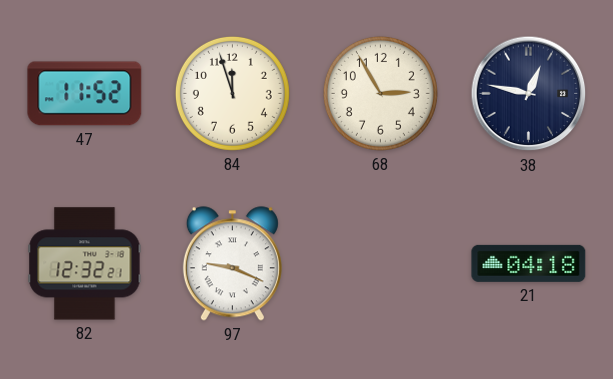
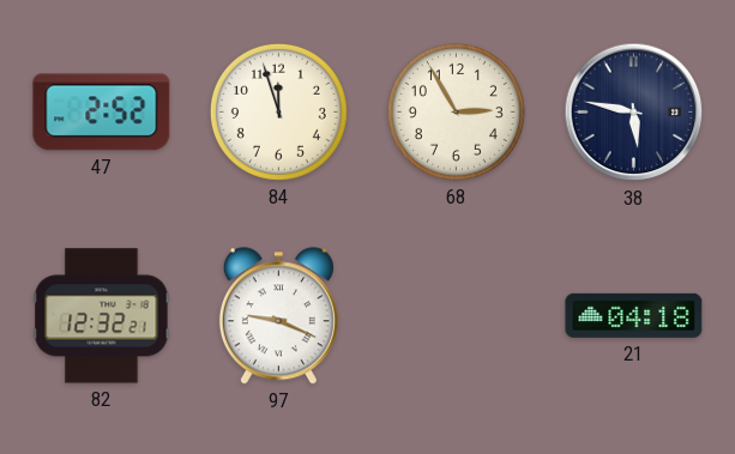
47: 11:52 -> 2:52
38: 12:47 -> 5:47
